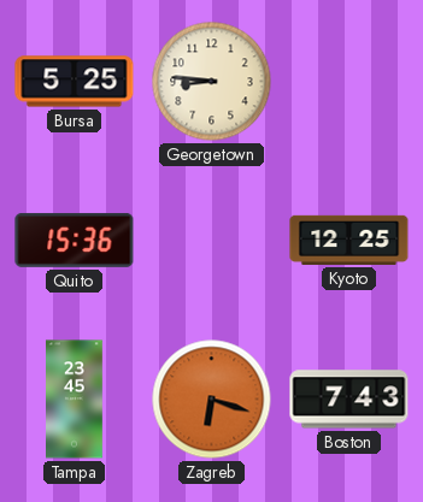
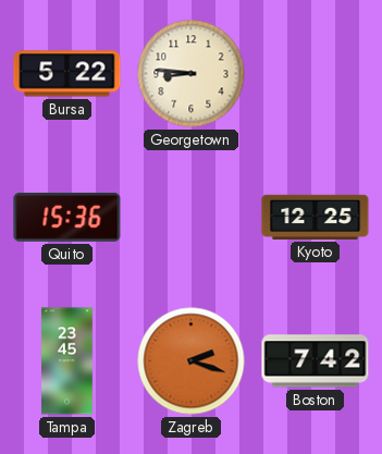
Bursa: 5:25 -> 5:22
Zagreb: 6:18 -> 2:18
Boston: 7:43 -> 7:42
